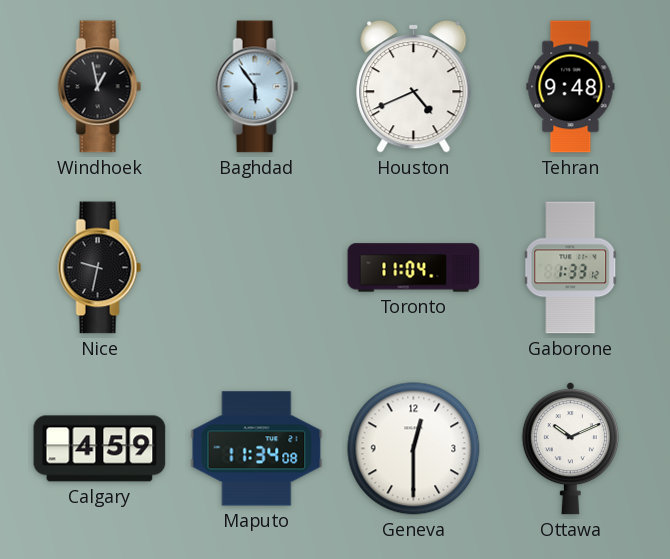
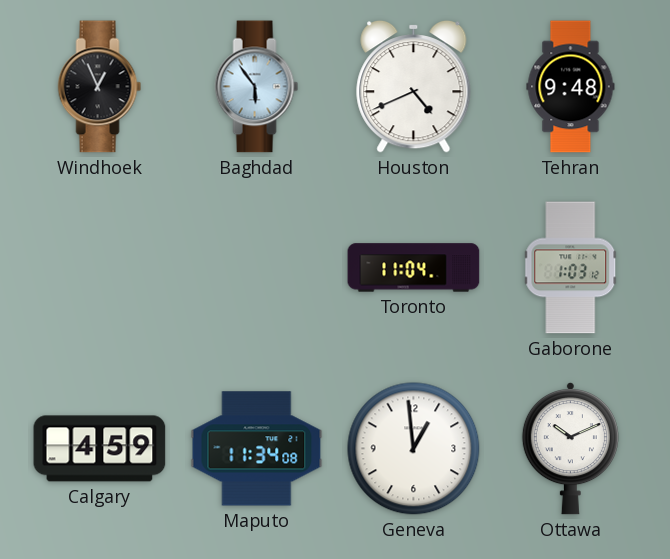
Windhoek: 12:58 -> 12:56
Nice: 9:32 -> none
Gaborone: 1:33 -> 1:03
Geneva: 12:30 -> 12:59
